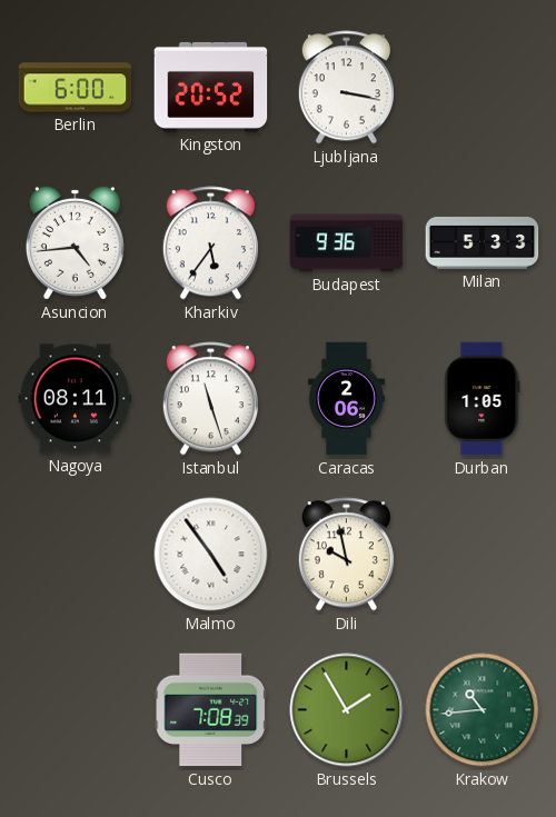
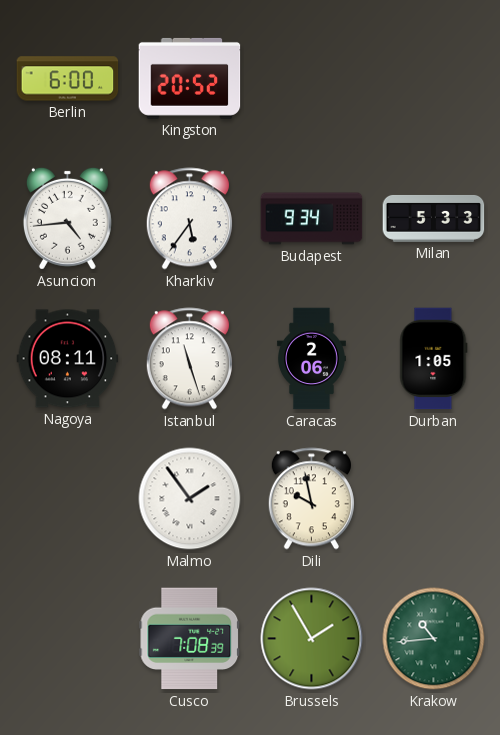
Ljubljana: 3:17 -> none
Budapest: 9:36 -> 9:34
Malmo: 4:54 -> 1:54
